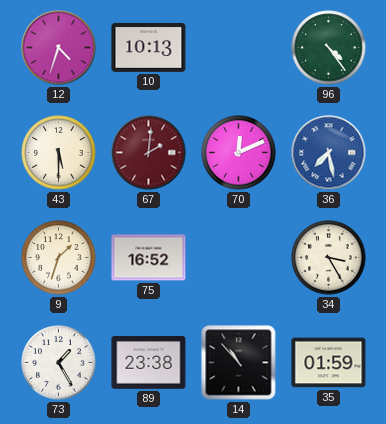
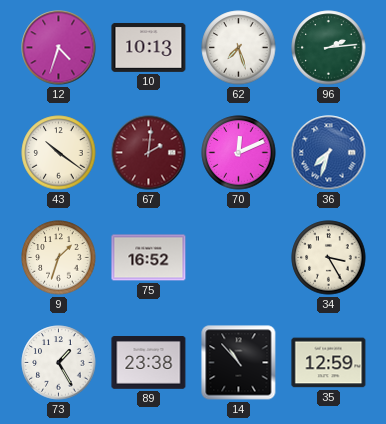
62: none -> 7:27
96: 4:24 -> 2:14
43: 5:30 -> 10:21
36: 7:28 -> 7:33
35: 01:59 -> 12:59
